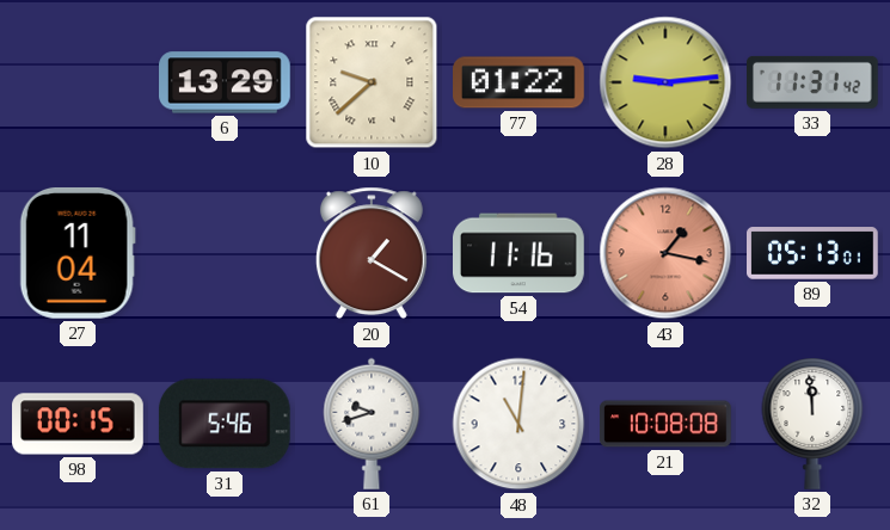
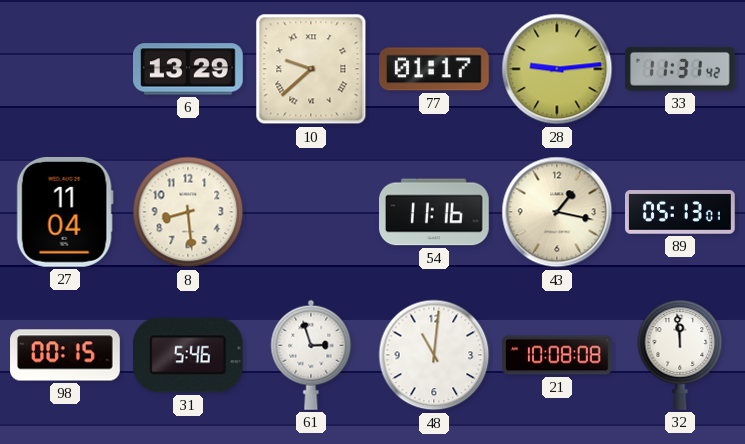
77: 01:22 -> 01:17
8: none -> 8:29
20: 1:20 -> none
43 dial: salmon -> cream
61: 9:42 -> 2:57
